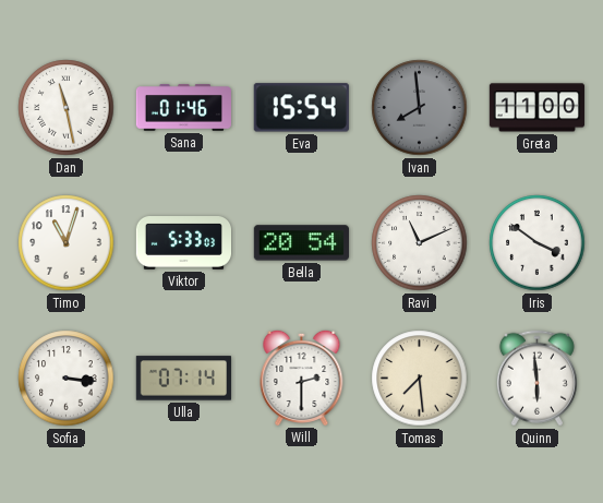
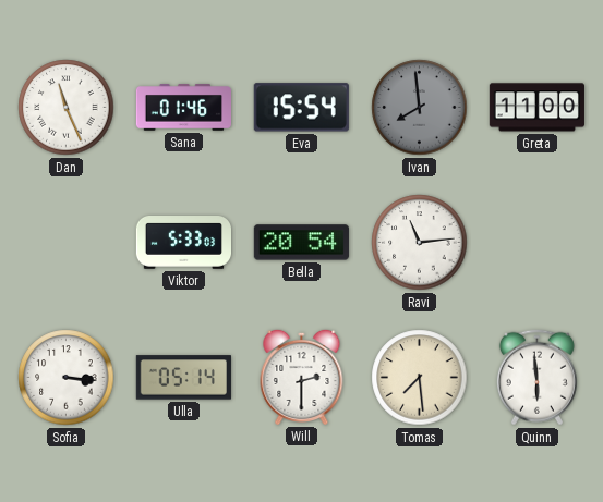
Dan: 11:28 -> 11:26
Timo: 11:03 -> none
Ravi: 11:11 -> 11:14
Iris: 3:51 -> none
Ulla: 07:14 -> 05:14
